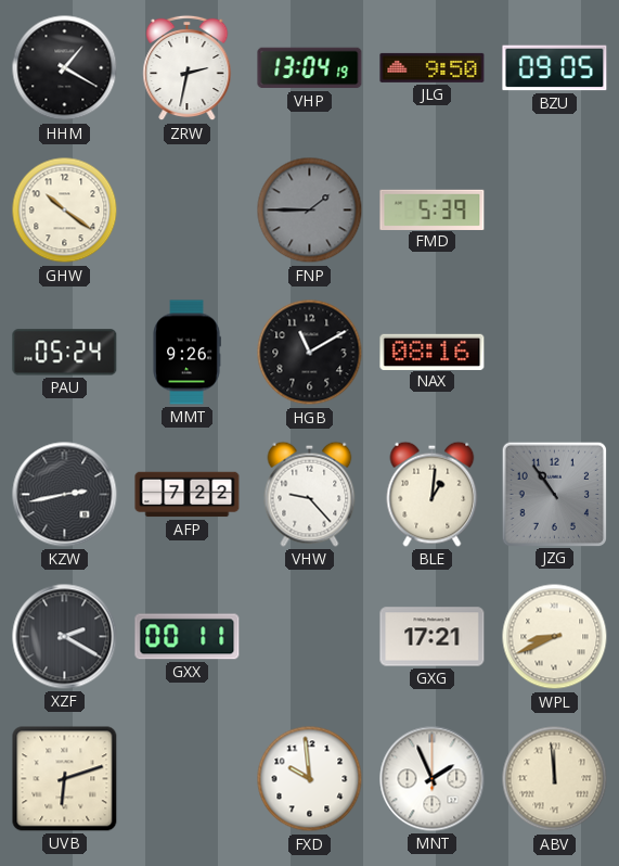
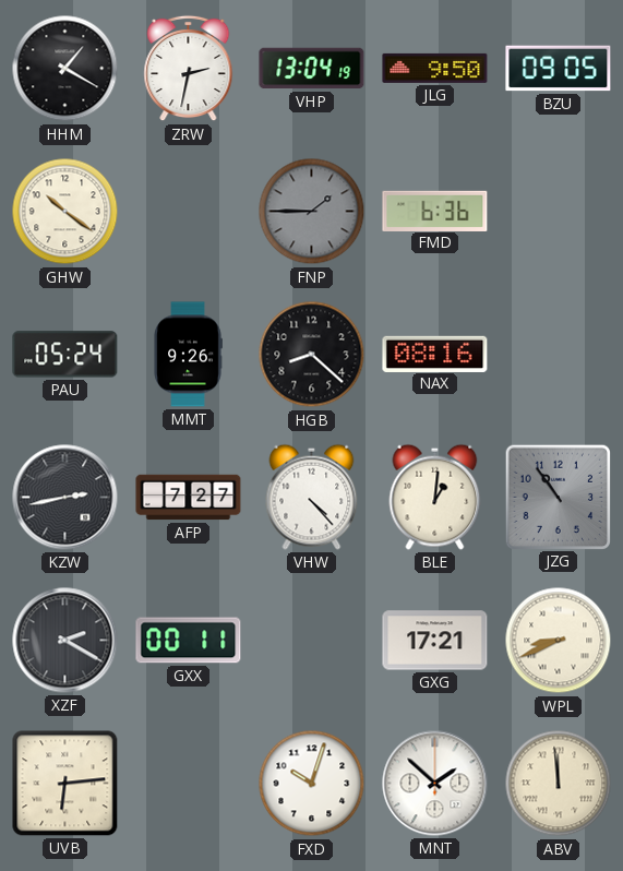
FMD: 5:39 -> 6:36
HGB: 11:10 -> 8:22
AFP: 7:22 -> 7:27
VHW: 9:23 -> 4:23
UVB: 6:12 -> 6:14
FXD: 9:59 -> 10:03
MNT: 1:56 -> 1:52
